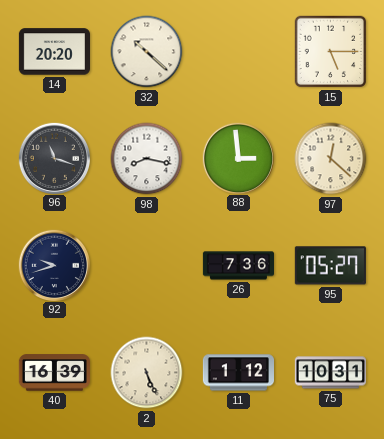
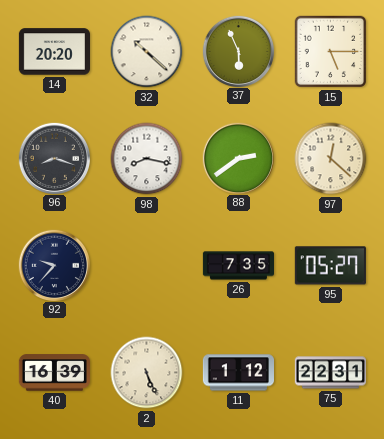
37: none -> 5:56
96: 11:18 -> 8:18
88: 2:59 -> 2:39
92: 9:42 -> 9:37
26: 7:36 -> 7:35
75: 10:31 -> 22:31
